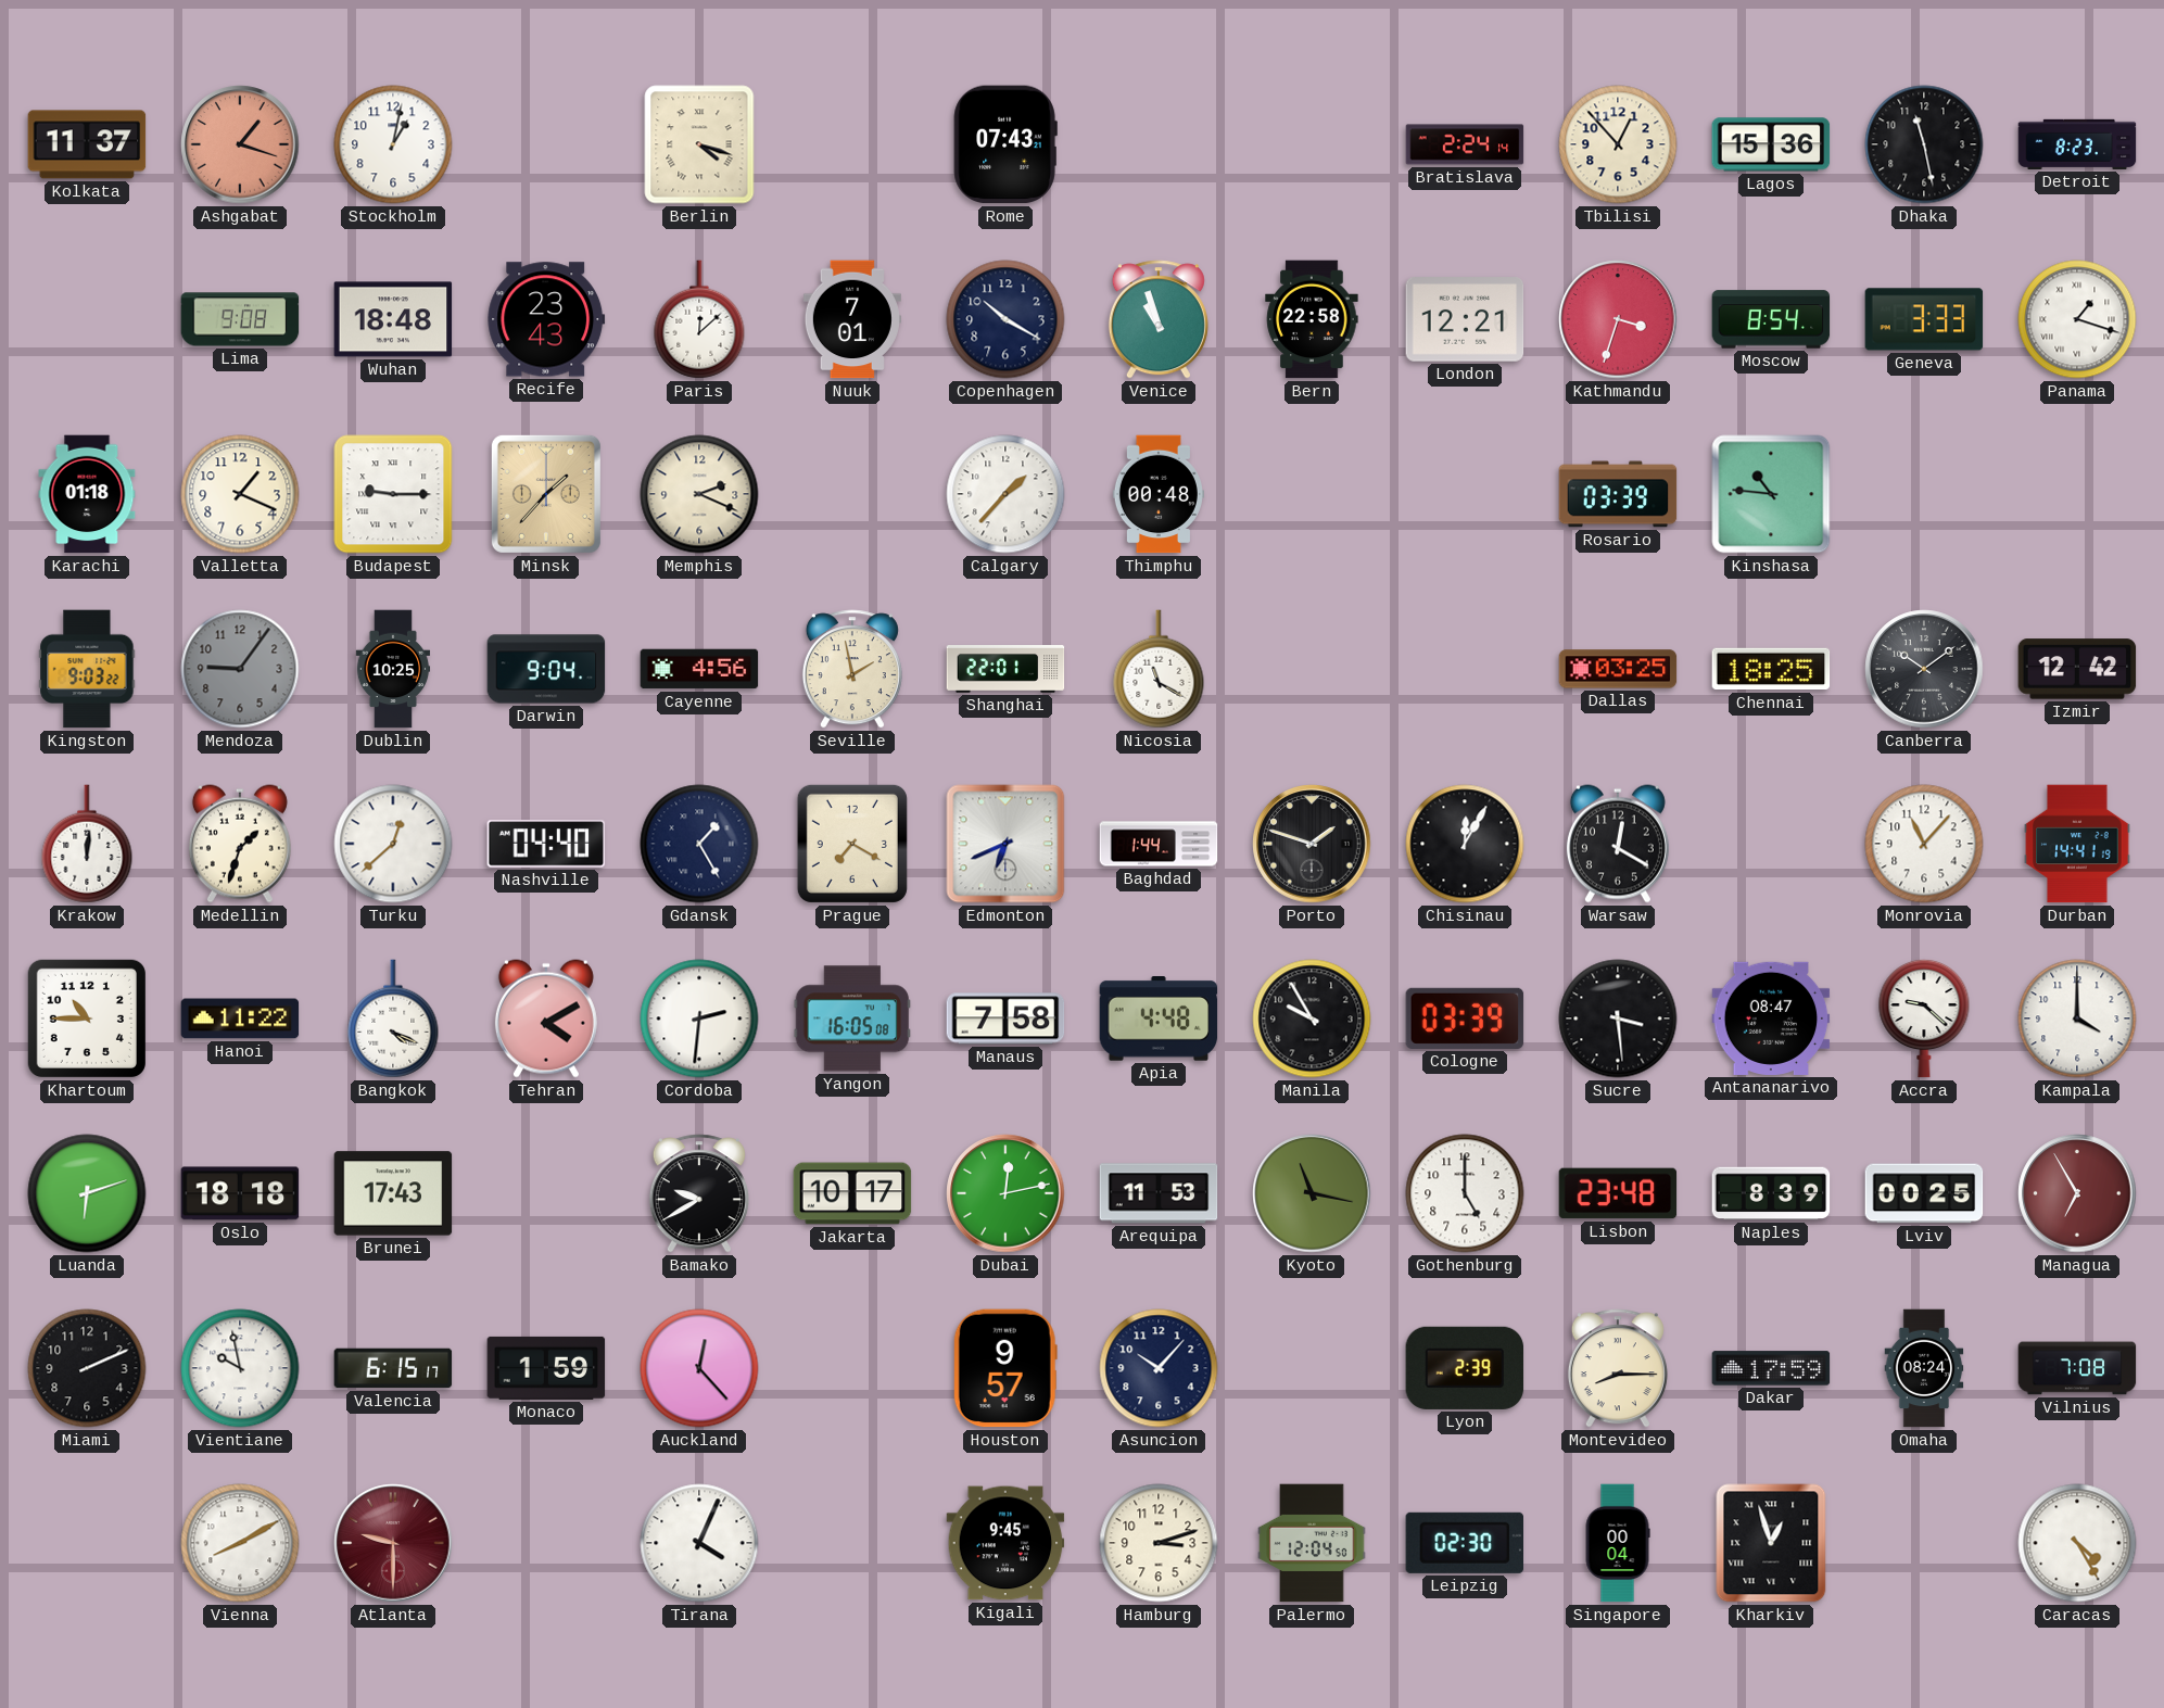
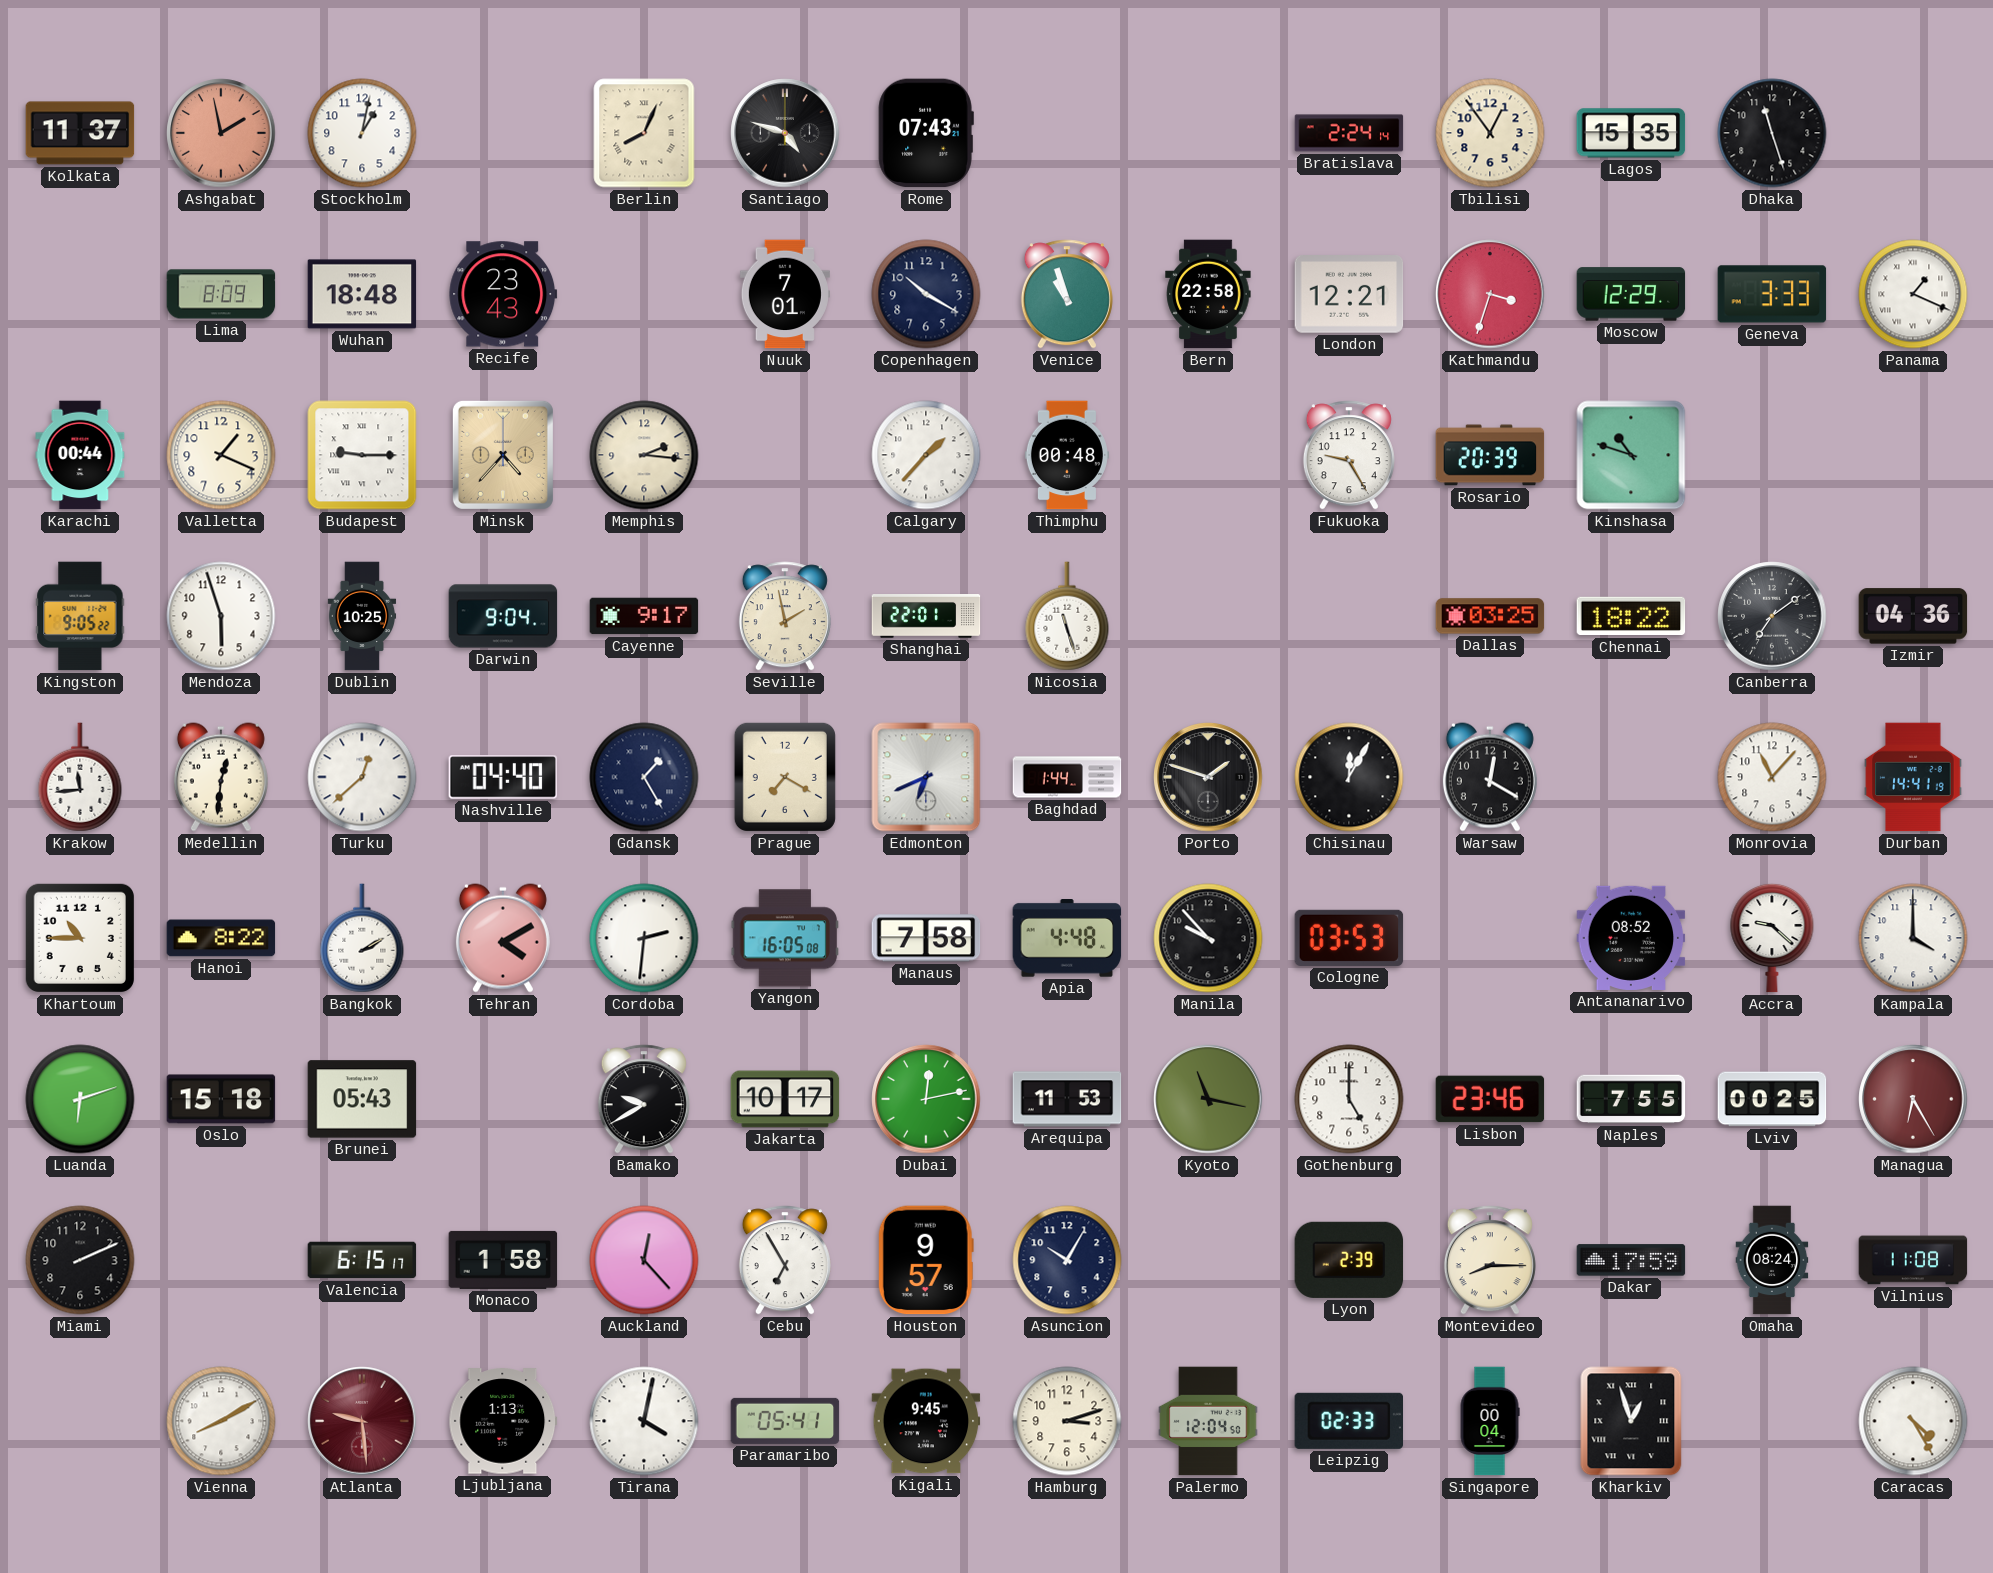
Ashgabat: 1:18 -> 1:58
Berlin: 4:18 -> 8:04
Santiago: none -> 4:48
Tbilisi: 12:53 -> 12:54
Lagos: 15:36 -> 15:35
Dhaka: 11:28 -> 11:27
Detroit: 8:23 -> none
Lima: 9:08 -> 8:09
Paris: 12:08 -> none
Moscow: 8:54 -> 12:29
Panama: 1:18 -> 1:19
Karachi: 01:18 -> 00:44
Minsk: 1:37 -> 4:37
Memphis: 2:19 -> 2:16
Fukuoka: none -> 9:25
Rosario: 03:39 -> 20:39
Kinshasa: 10:46 -> 10:48
Kingston: 9:03 -> 9:05
Mendoza: 9:06 -> 5:57
Mendoza dial: grey -> white
Cayenne: 4:56 -> 9:17
Nicosia: 11:20 -> 11:27
Chennai: 18:25 -> 18:22
Canberra: 10:09 -> 7:09
Izmir: 12:42 -> 04:36
Krakow: 12:01 -> 11:44
Medellin: 1:33 -> 12:31
Hanoi: 11:22 -> 8:22
Bangkok: 4:19 -> 2:10
Manila: 9:55 -> 9:53
Cologne: 03:39 -> 03:53
Sucre: 3:29 -> none
Antananarivo: 08:47 -> 08:52
Oslo: 18:18 -> 15:18
Brunei: 17:43 -> 05:43
Lisbon: 23:48 -> 23:46
Naples: 8:39 -> 7:55
Managua: 6:55 -> 6:25
Vientiane: 9:58 -> none
Monaco: 1:59 -> 1:58
Cebu: none -> 6:55
Asuncion: 10:07 -> 10:05
Vilnius: 7:08 -> 11:08
Atlanta: 9:30 -> 9:29
Ljubljana: none -> 1:13
Tirana: 4:04 -> 4:02
Paramaribo: none -> 05:41
Leipzig: 02:30 -> 02:33
